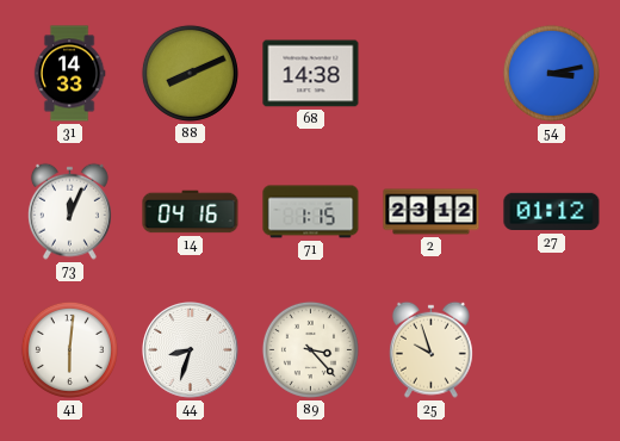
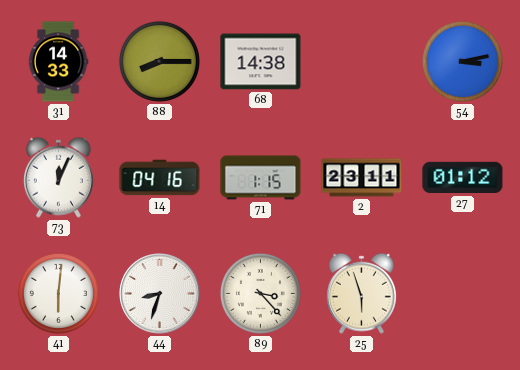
88: 8:11 -> 8:15
2: 23:12 -> 23:11
25: 9:57 -> 5:57
